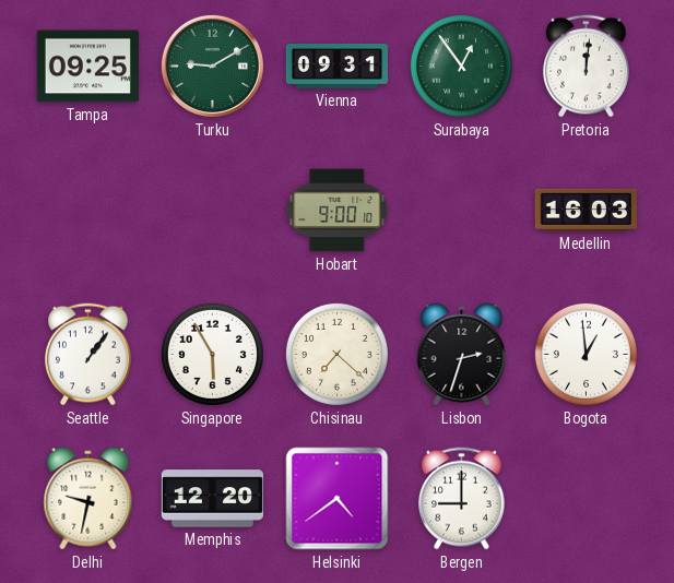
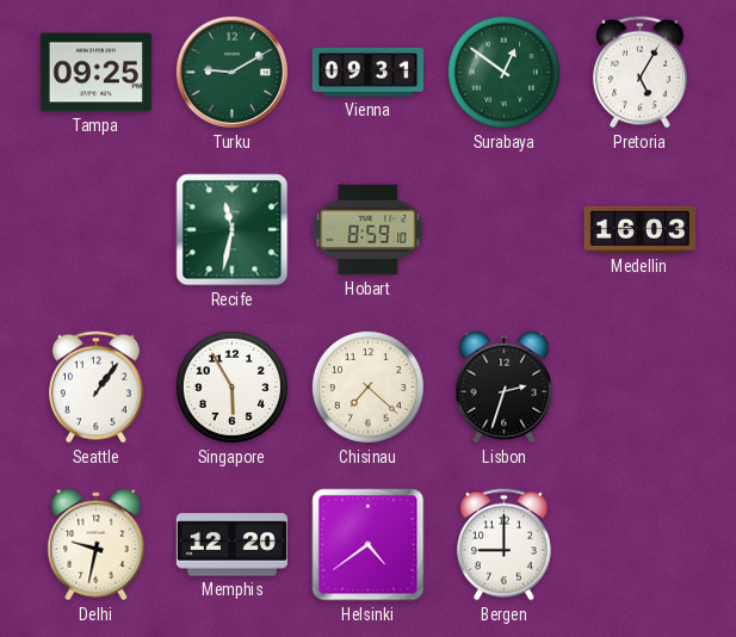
Surabaya: 12:54 -> 12:51
Pretoria: 12:01 -> 5:05
Recife: none -> 11:32
Hobart: 9:00 -> 8:59
Bogota: 12:59 -> none
